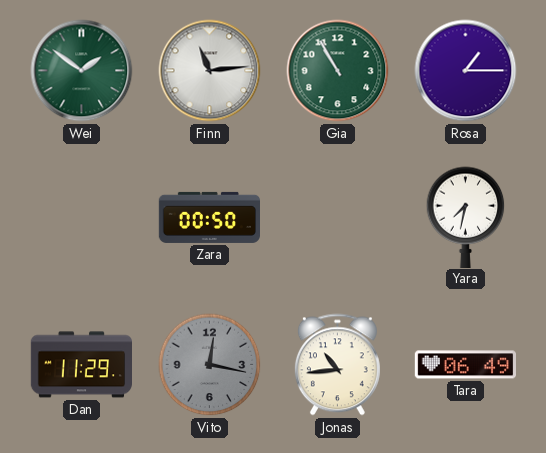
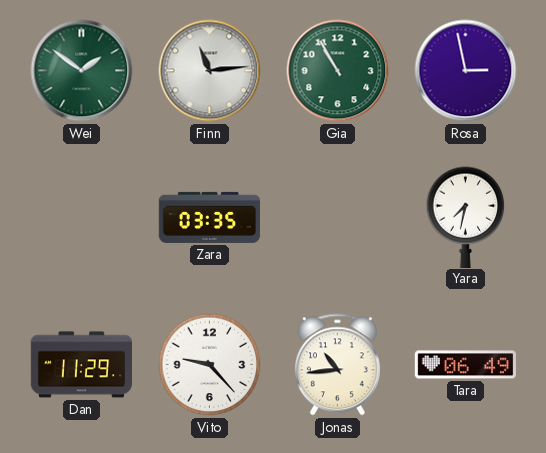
Rosa: 1:15 -> 2:58
Zara: 00:50 -> 03:35
Vito: 12:17 -> 9:23
Vito dial: grey -> white
